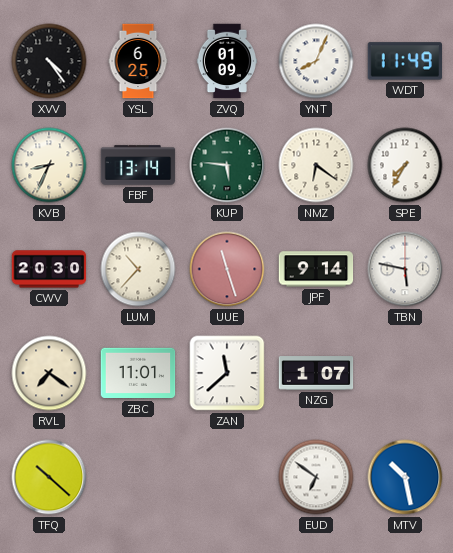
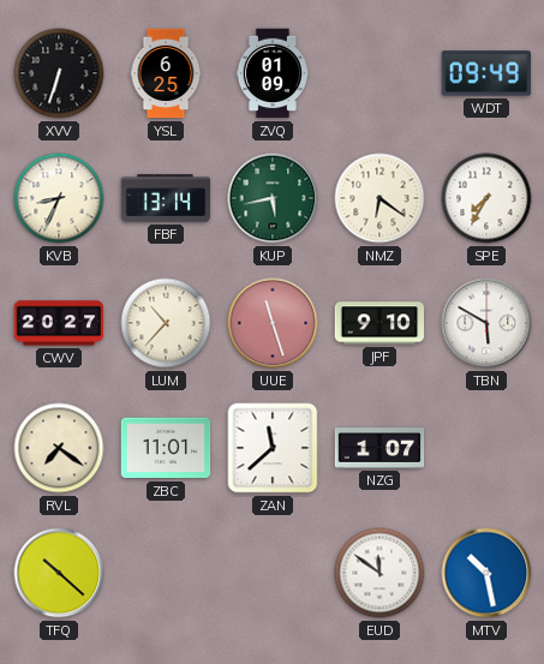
XVV: 4:24 -> 6:33
YNT: 8:04 -> none
WDT: 11:49 -> 09:49
KUP: 5:46 -> 5:43
CWV: 20:30 -> 20:27
JPF: 9:14 -> 9:10
TBN: 5:47 -> 5:50
EUD: 6:51 -> 11:51
